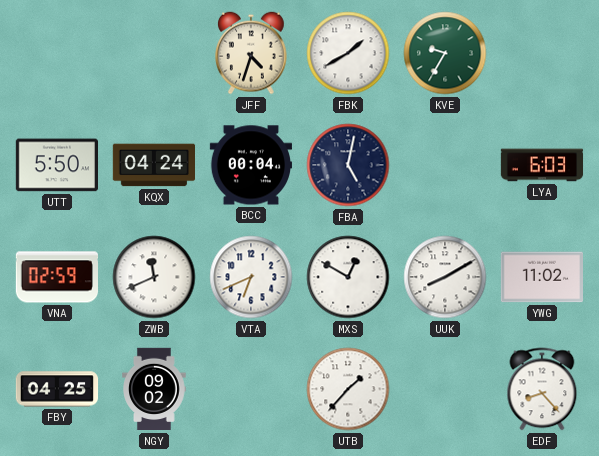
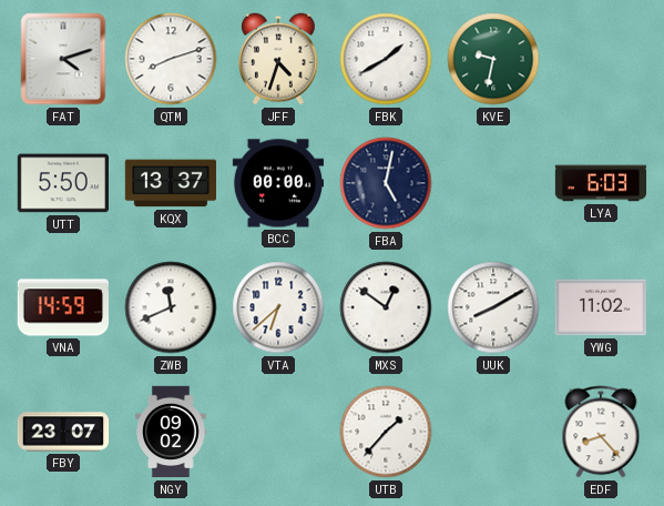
FAT: none -> 4:12
QTM: none -> 8:12
KVE: 9:35 -> 9:32
KQX: 04:24 -> 13:37
BCC: 00:04 -> 00:00
VNA: 02:59 -> 14:59
VTA: 6:41 -> 6:38
MXS: 12:50 -> 12:51
FBY: 04:25 -> 23:07
